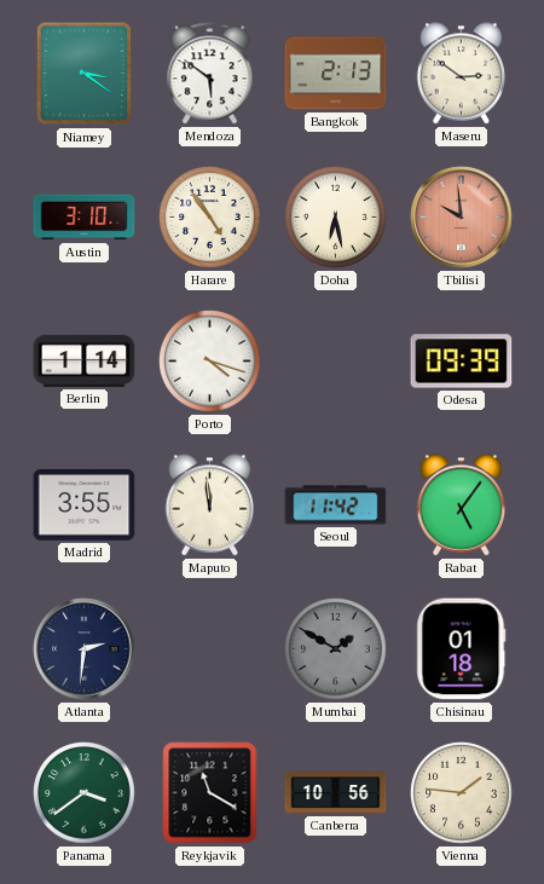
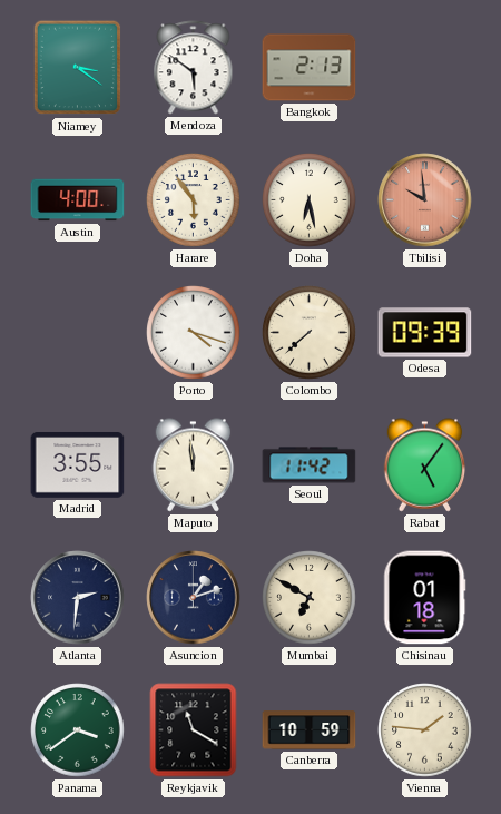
Maseru: 2:51 -> none
Austin: 3:10 -> 4:00
Harare: 4:54 -> 5:54
Berlin: 1:14 -> none
Colombo: none -> 7:38
Asuncion: none -> 1:12
Mumbai: 1:50 -> 6:50
Mumbai dial: grey -> cream
Canberra: 10:56 -> 10:59
